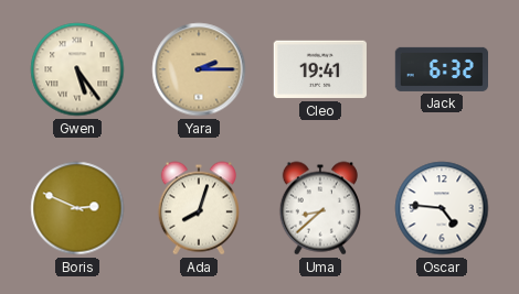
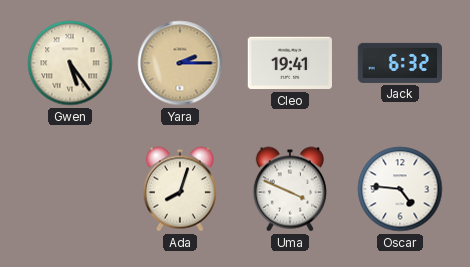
Boris: 2:49 -> none
Uma: 8:38 -> 3:49
